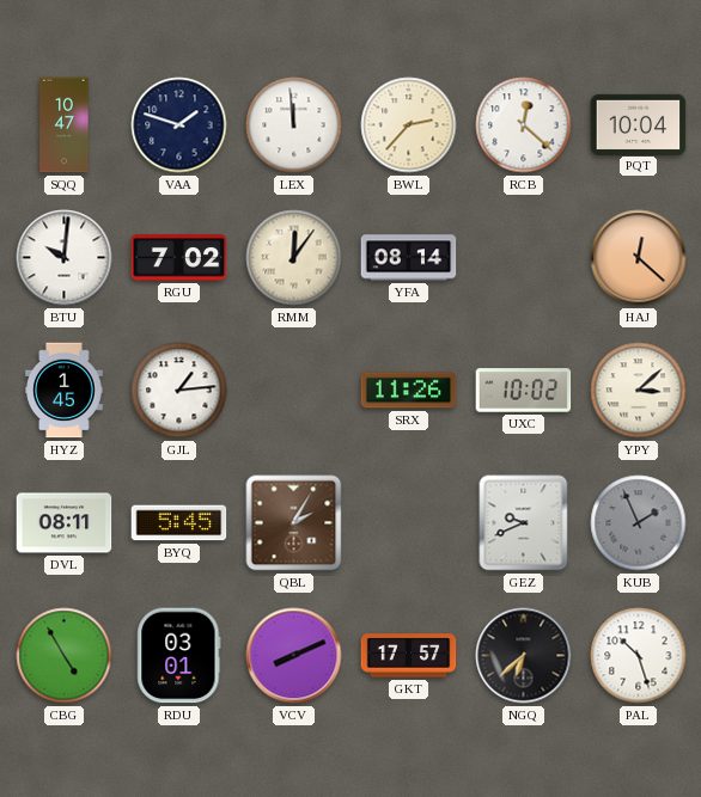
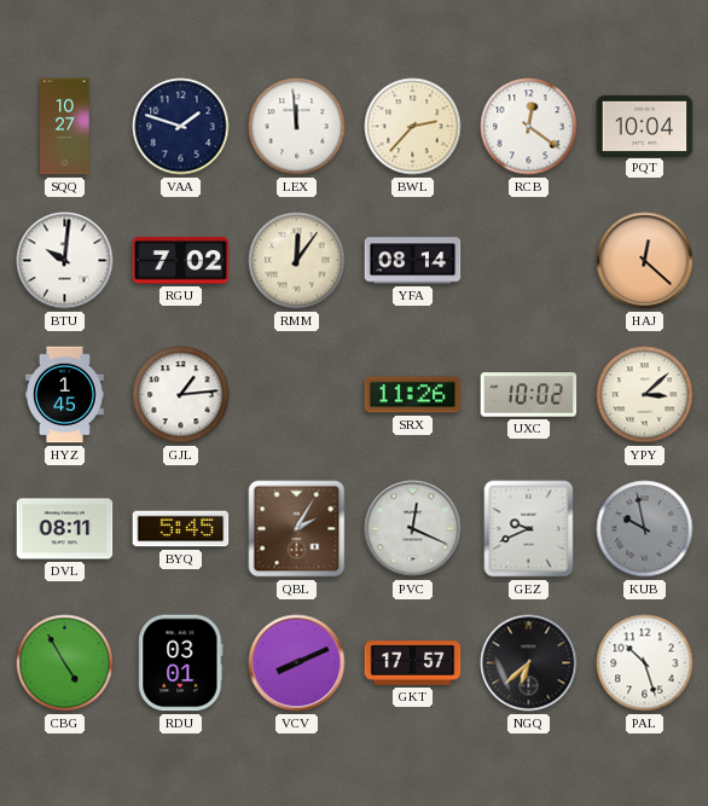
SQQ: 10:47 -> 10:27
RCB: 12:22 -> 12:21
PVC: none -> 12:19
KUB: 1:56 -> 9:58
